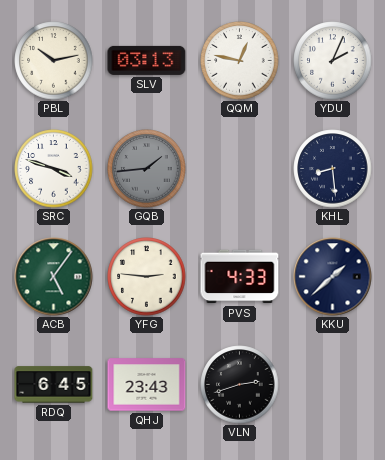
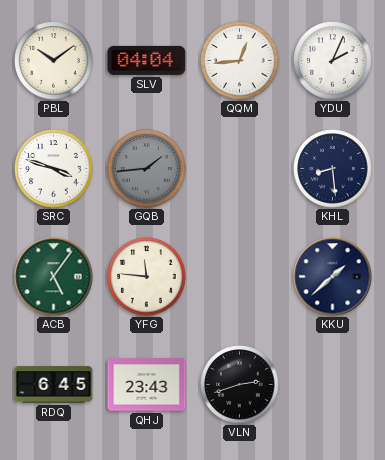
PBL: 10:13 -> 10:09
SLV: 03:13 -> 04:04
QQM: 12:47 -> 12:44
YFG: 2:46 -> 11:46
PVS: 4:33 -> none
